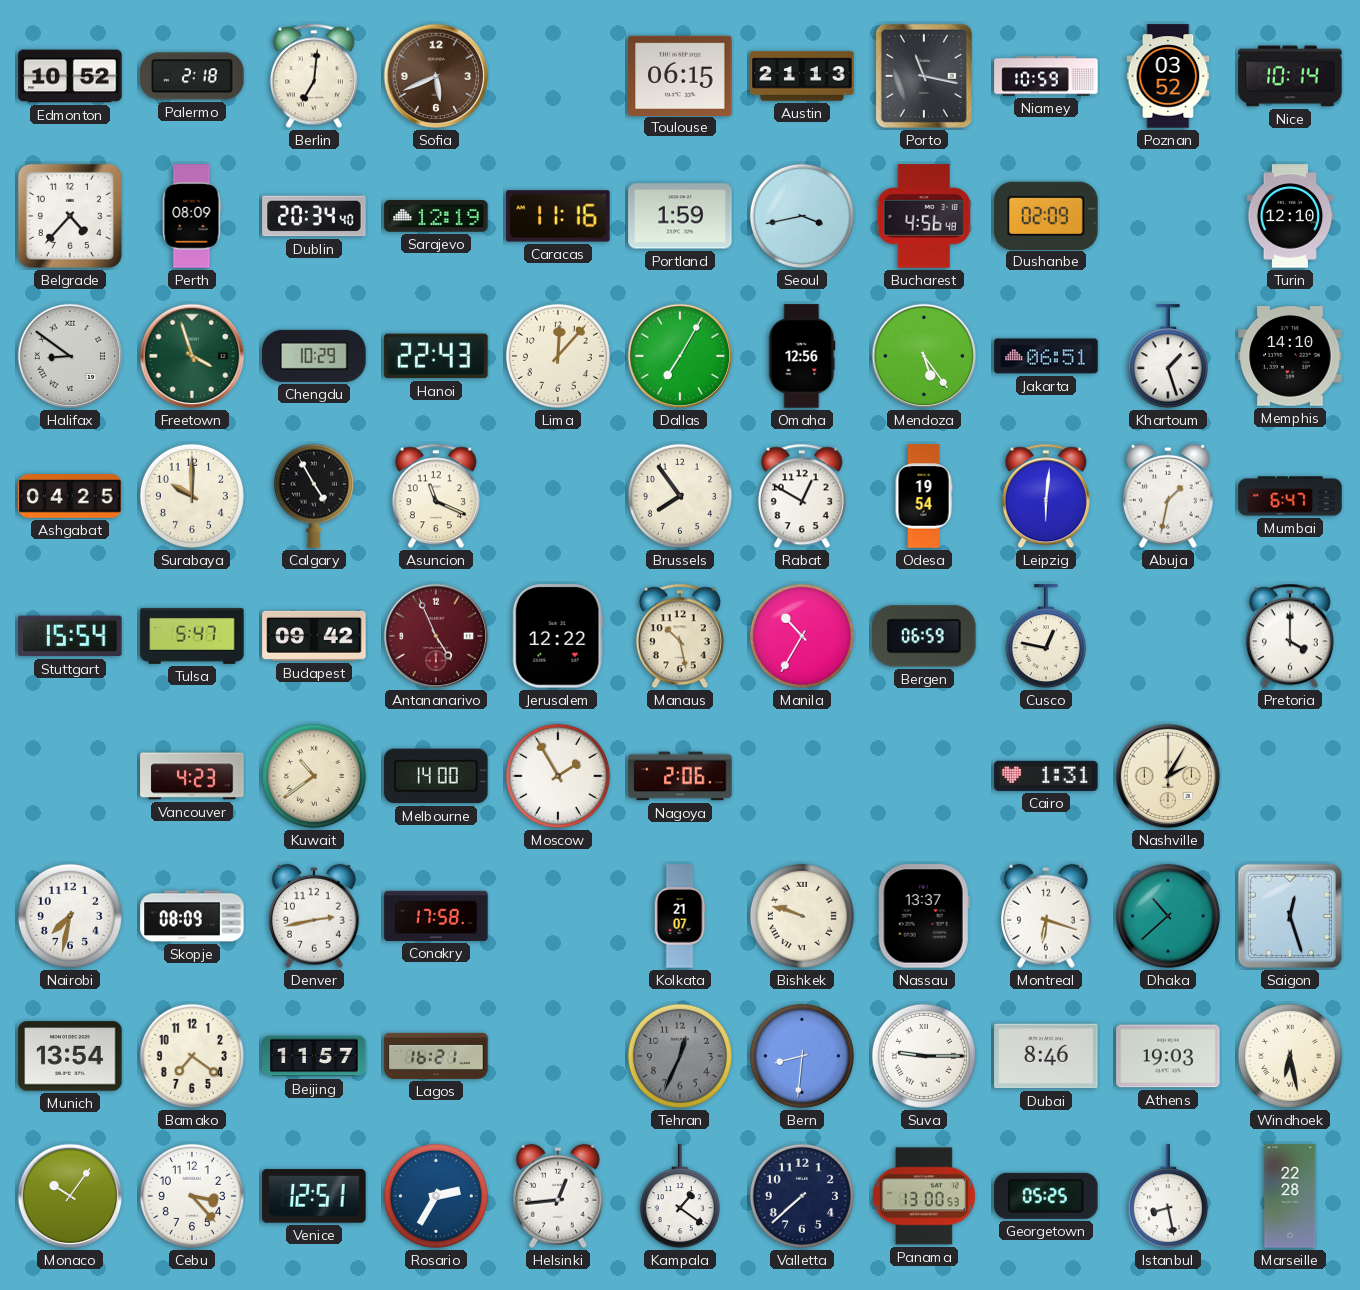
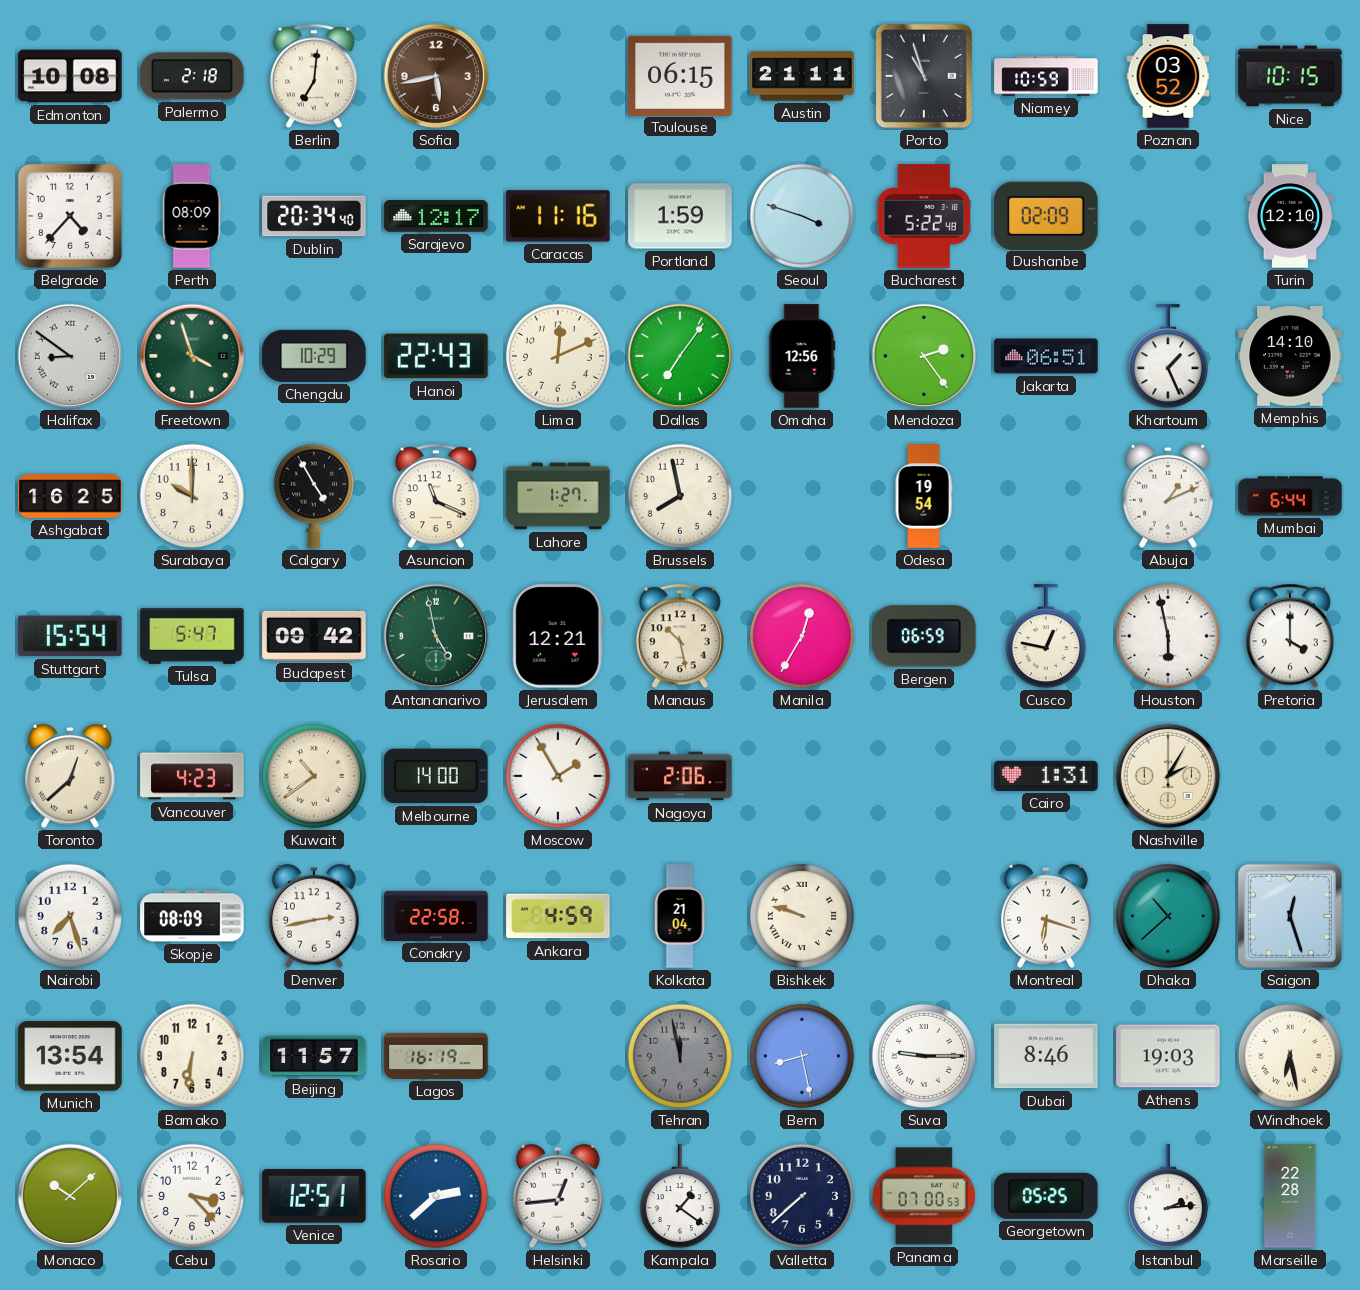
Edmonton: 10:52 -> 10:08
Sofia: 5:41 -> 5:43
Austin: 21:13 -> 21:11
Porto: 11:17 -> 10:57
Nice: 10:14 -> 10:15
Sarajevo: 12:19 -> 12:17
Seoul: 3:43 -> 3:48
Bucharest: 4:56 -> 5:22
Lima: 12:07 -> 12:11
Dallas: 7:05 -> 7:06
Mendoza: 5:24 -> 2:24
Khartoum: 1:27 -> 1:26
Ashgabat: 04:25 -> 16:25
Lahore: none -> 1:27
Brussels: 7:54 -> 7:58
Rabat: 12:50 -> none
Leipzig: 6:01 -> none
Abuja: 1:32 -> 1:11
Mumbai: 6:47 -> 6:44
Antananarivo: 4:56 -> 4:58
Antananarivo dial: burgundy -> green
Jerusalem: 12:22 -> 12:21
Manila: 10:35 -> 12:35
Houston: none -> 5:58
Toronto: none -> 12:38
Nairobi: 7:32 -> 7:27
Conakry: 17:58 -> 22:58
Ankara: none -> 4:59
Kolkata: 21:07 -> 21:04
Nassau: 13:37 -> none
Bamako: 7:21 -> 6:31
Lagos: 16:21 -> 16:19
Tehran: 12:34 -> 11:58
Bern: 8:31 -> 8:28
Monaco: 10:06 -> 10:08
Rosario: 2:35 -> 2:38
Panama: 13:00 -> 07:00
Istanbul: 8:28 -> 2:14
